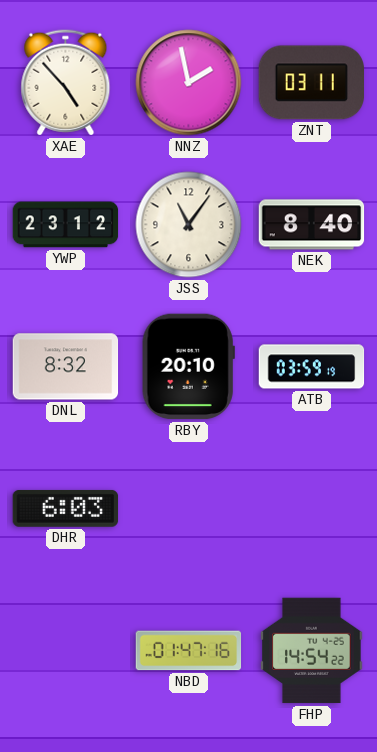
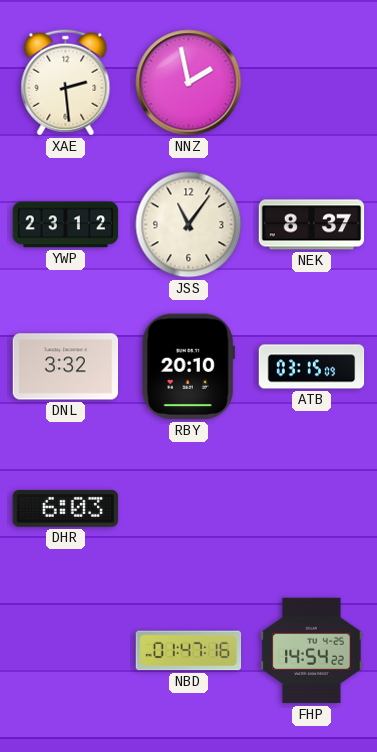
XAE: 4:53 -> 2:29
ZNT: 03:11 -> none
NEK: 8:40 -> 8:37
DNL: 8:32 -> 3:32
ATB: 03:59 -> 03:15
